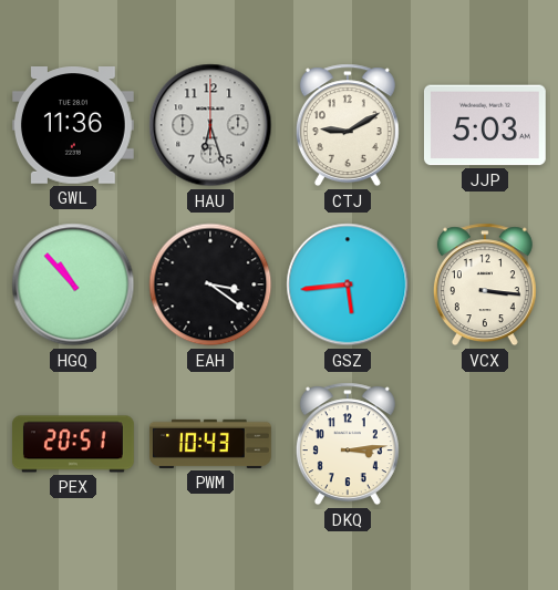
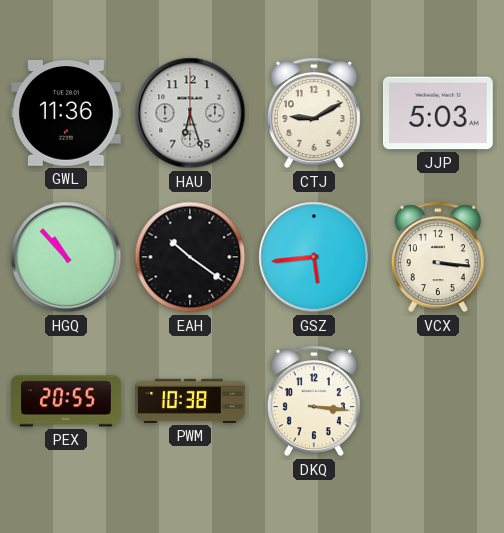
EAH: 3:21 -> 10:21
PEX: 20:51 -> 20:55
PWM: 10:43 -> 10:38
DKQ: 3:14 -> 3:16
